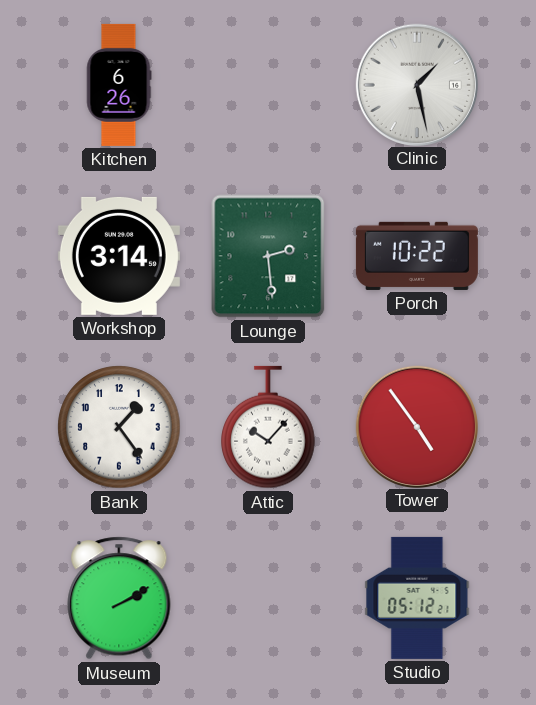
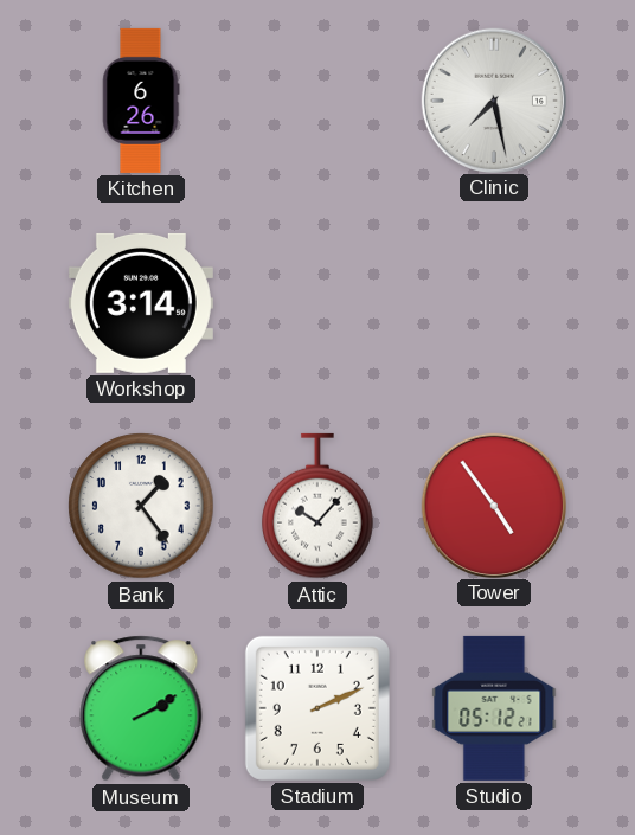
Clinic: 1:28 -> 7:28
Lounge: 2:29 -> none
Porch: 10:22 -> none
Stadium: none -> 2:11
